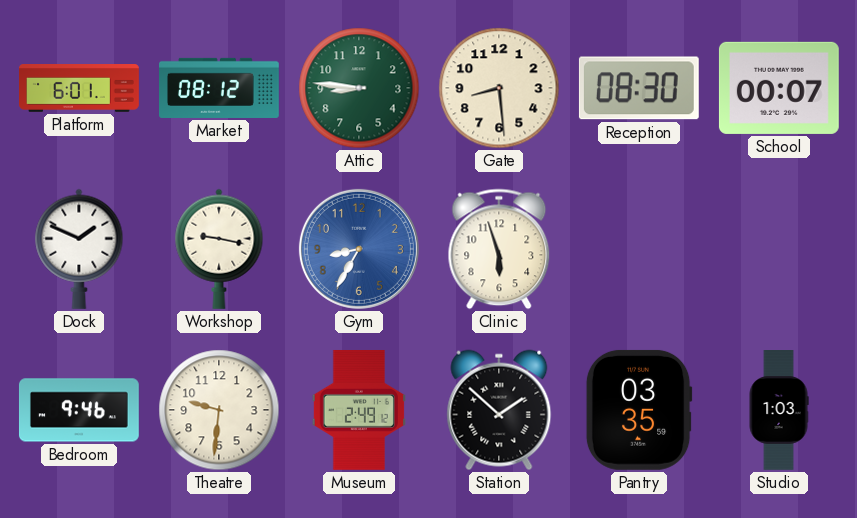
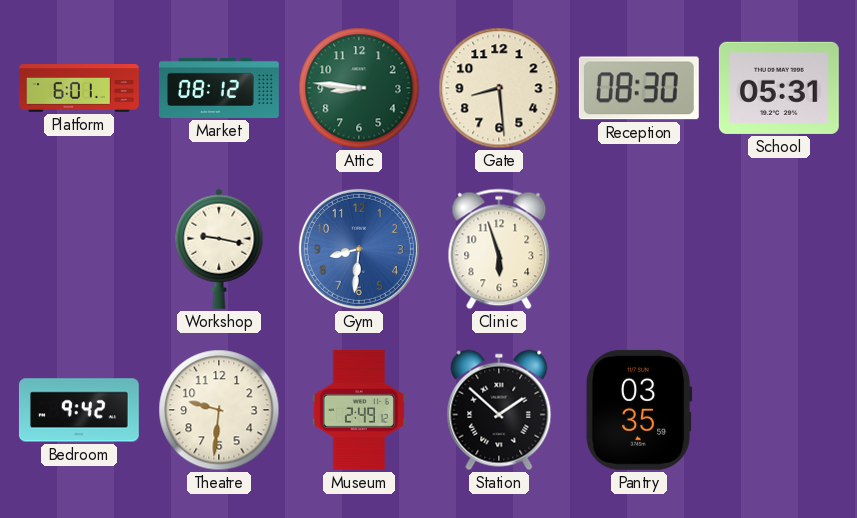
School: 00:07 -> 05:31
Dock: 1:49 -> none
Gym: 8:35 -> 8:31
Bedroom: 9:46 -> 9:42
Studio: 1:03 -> none
